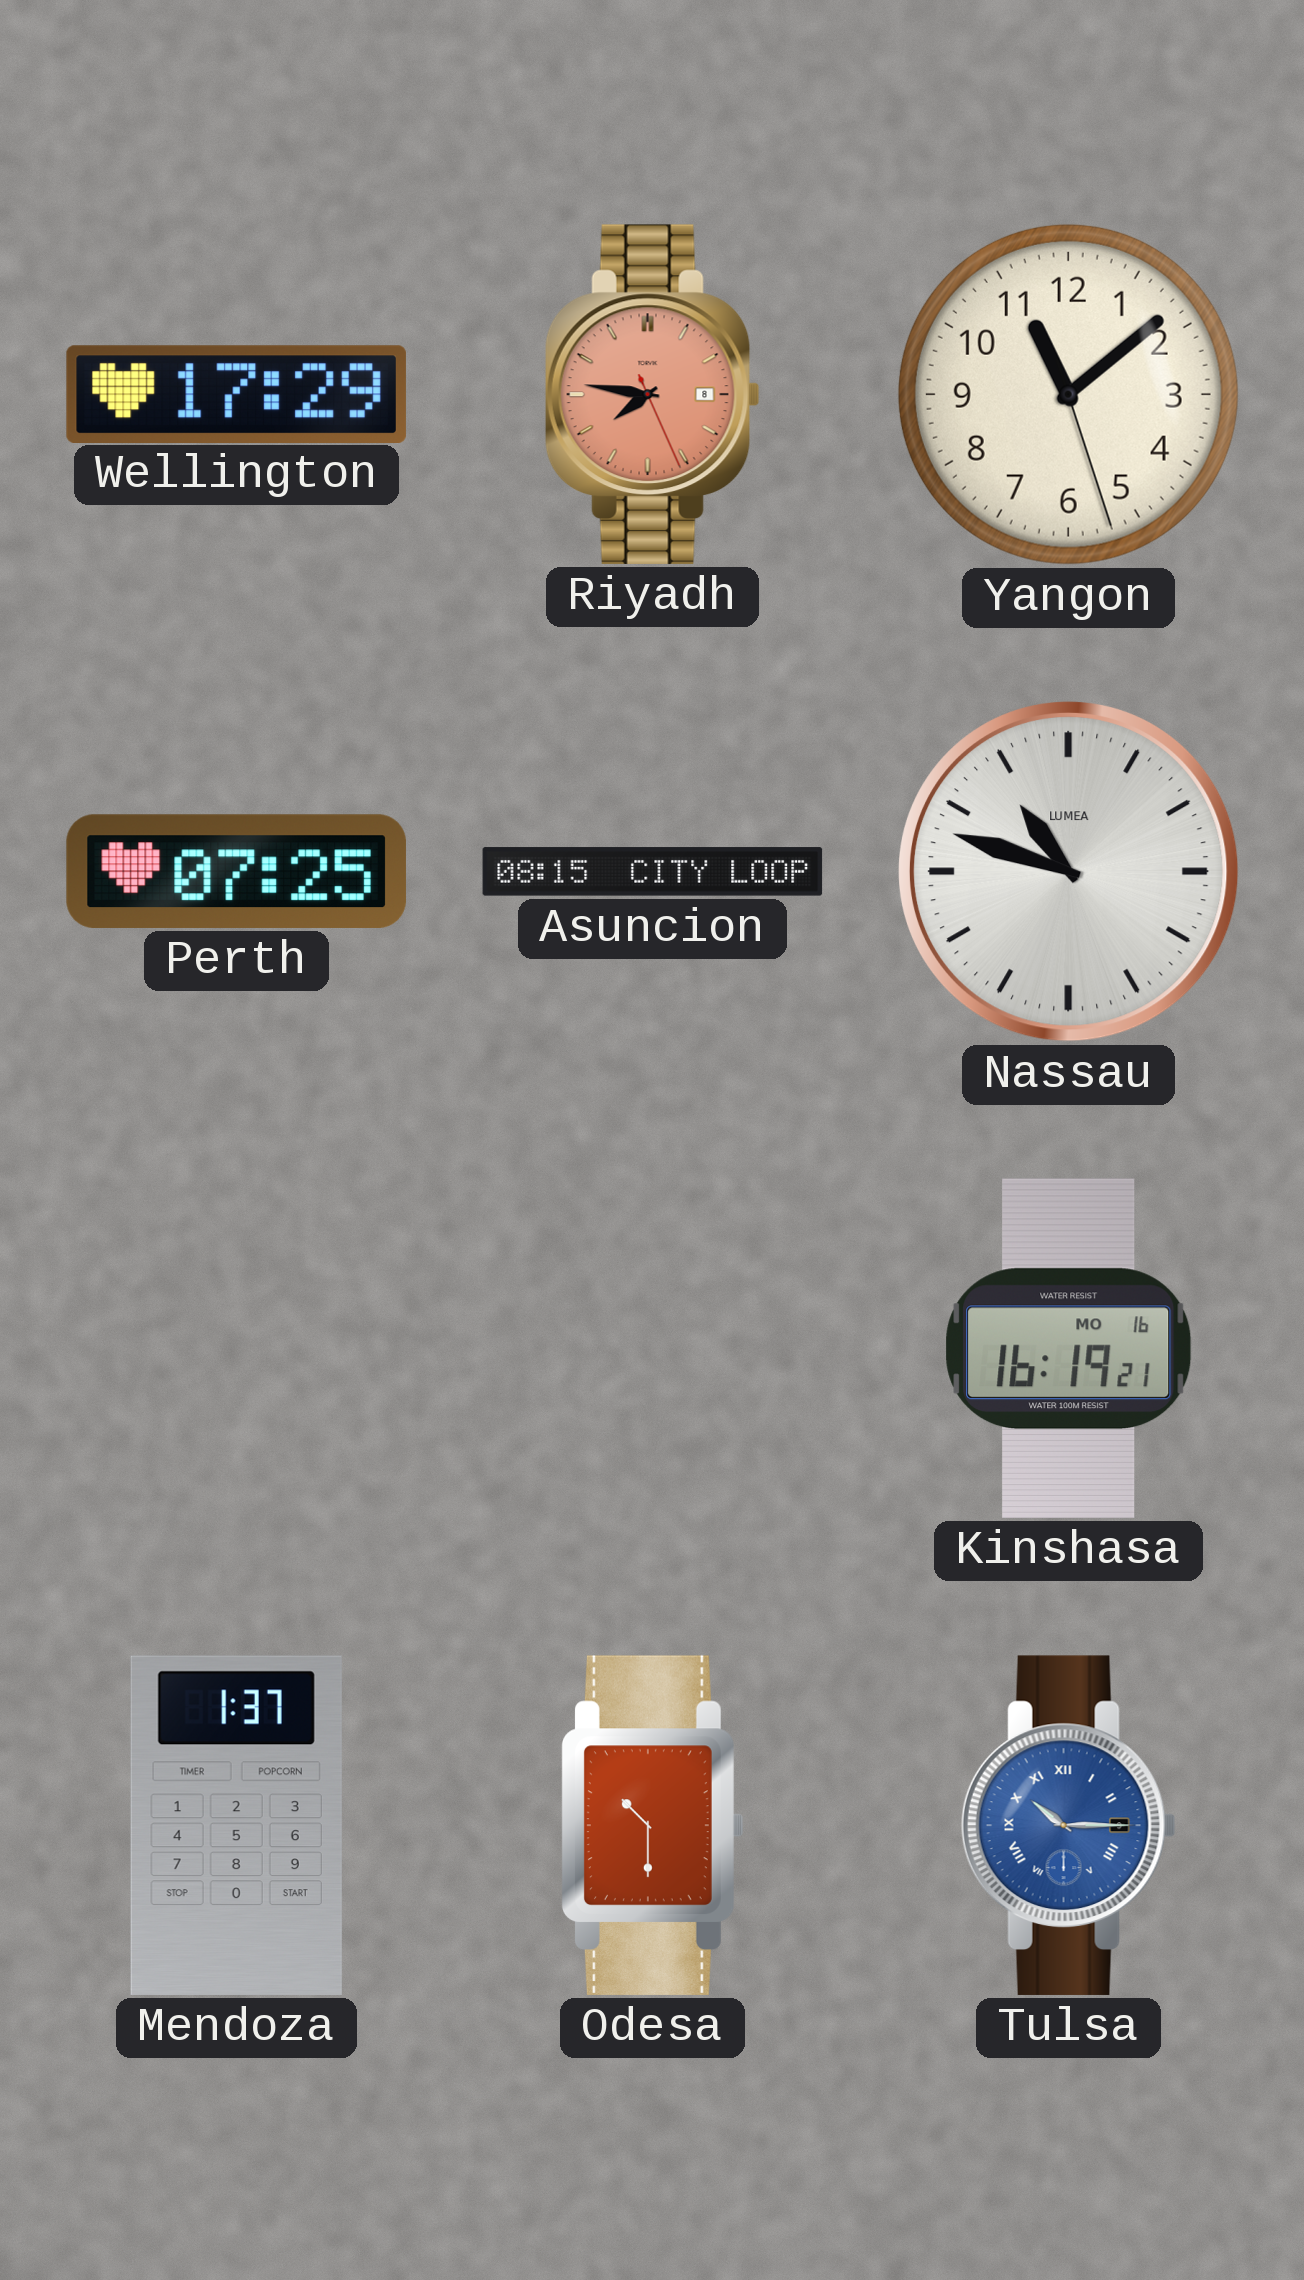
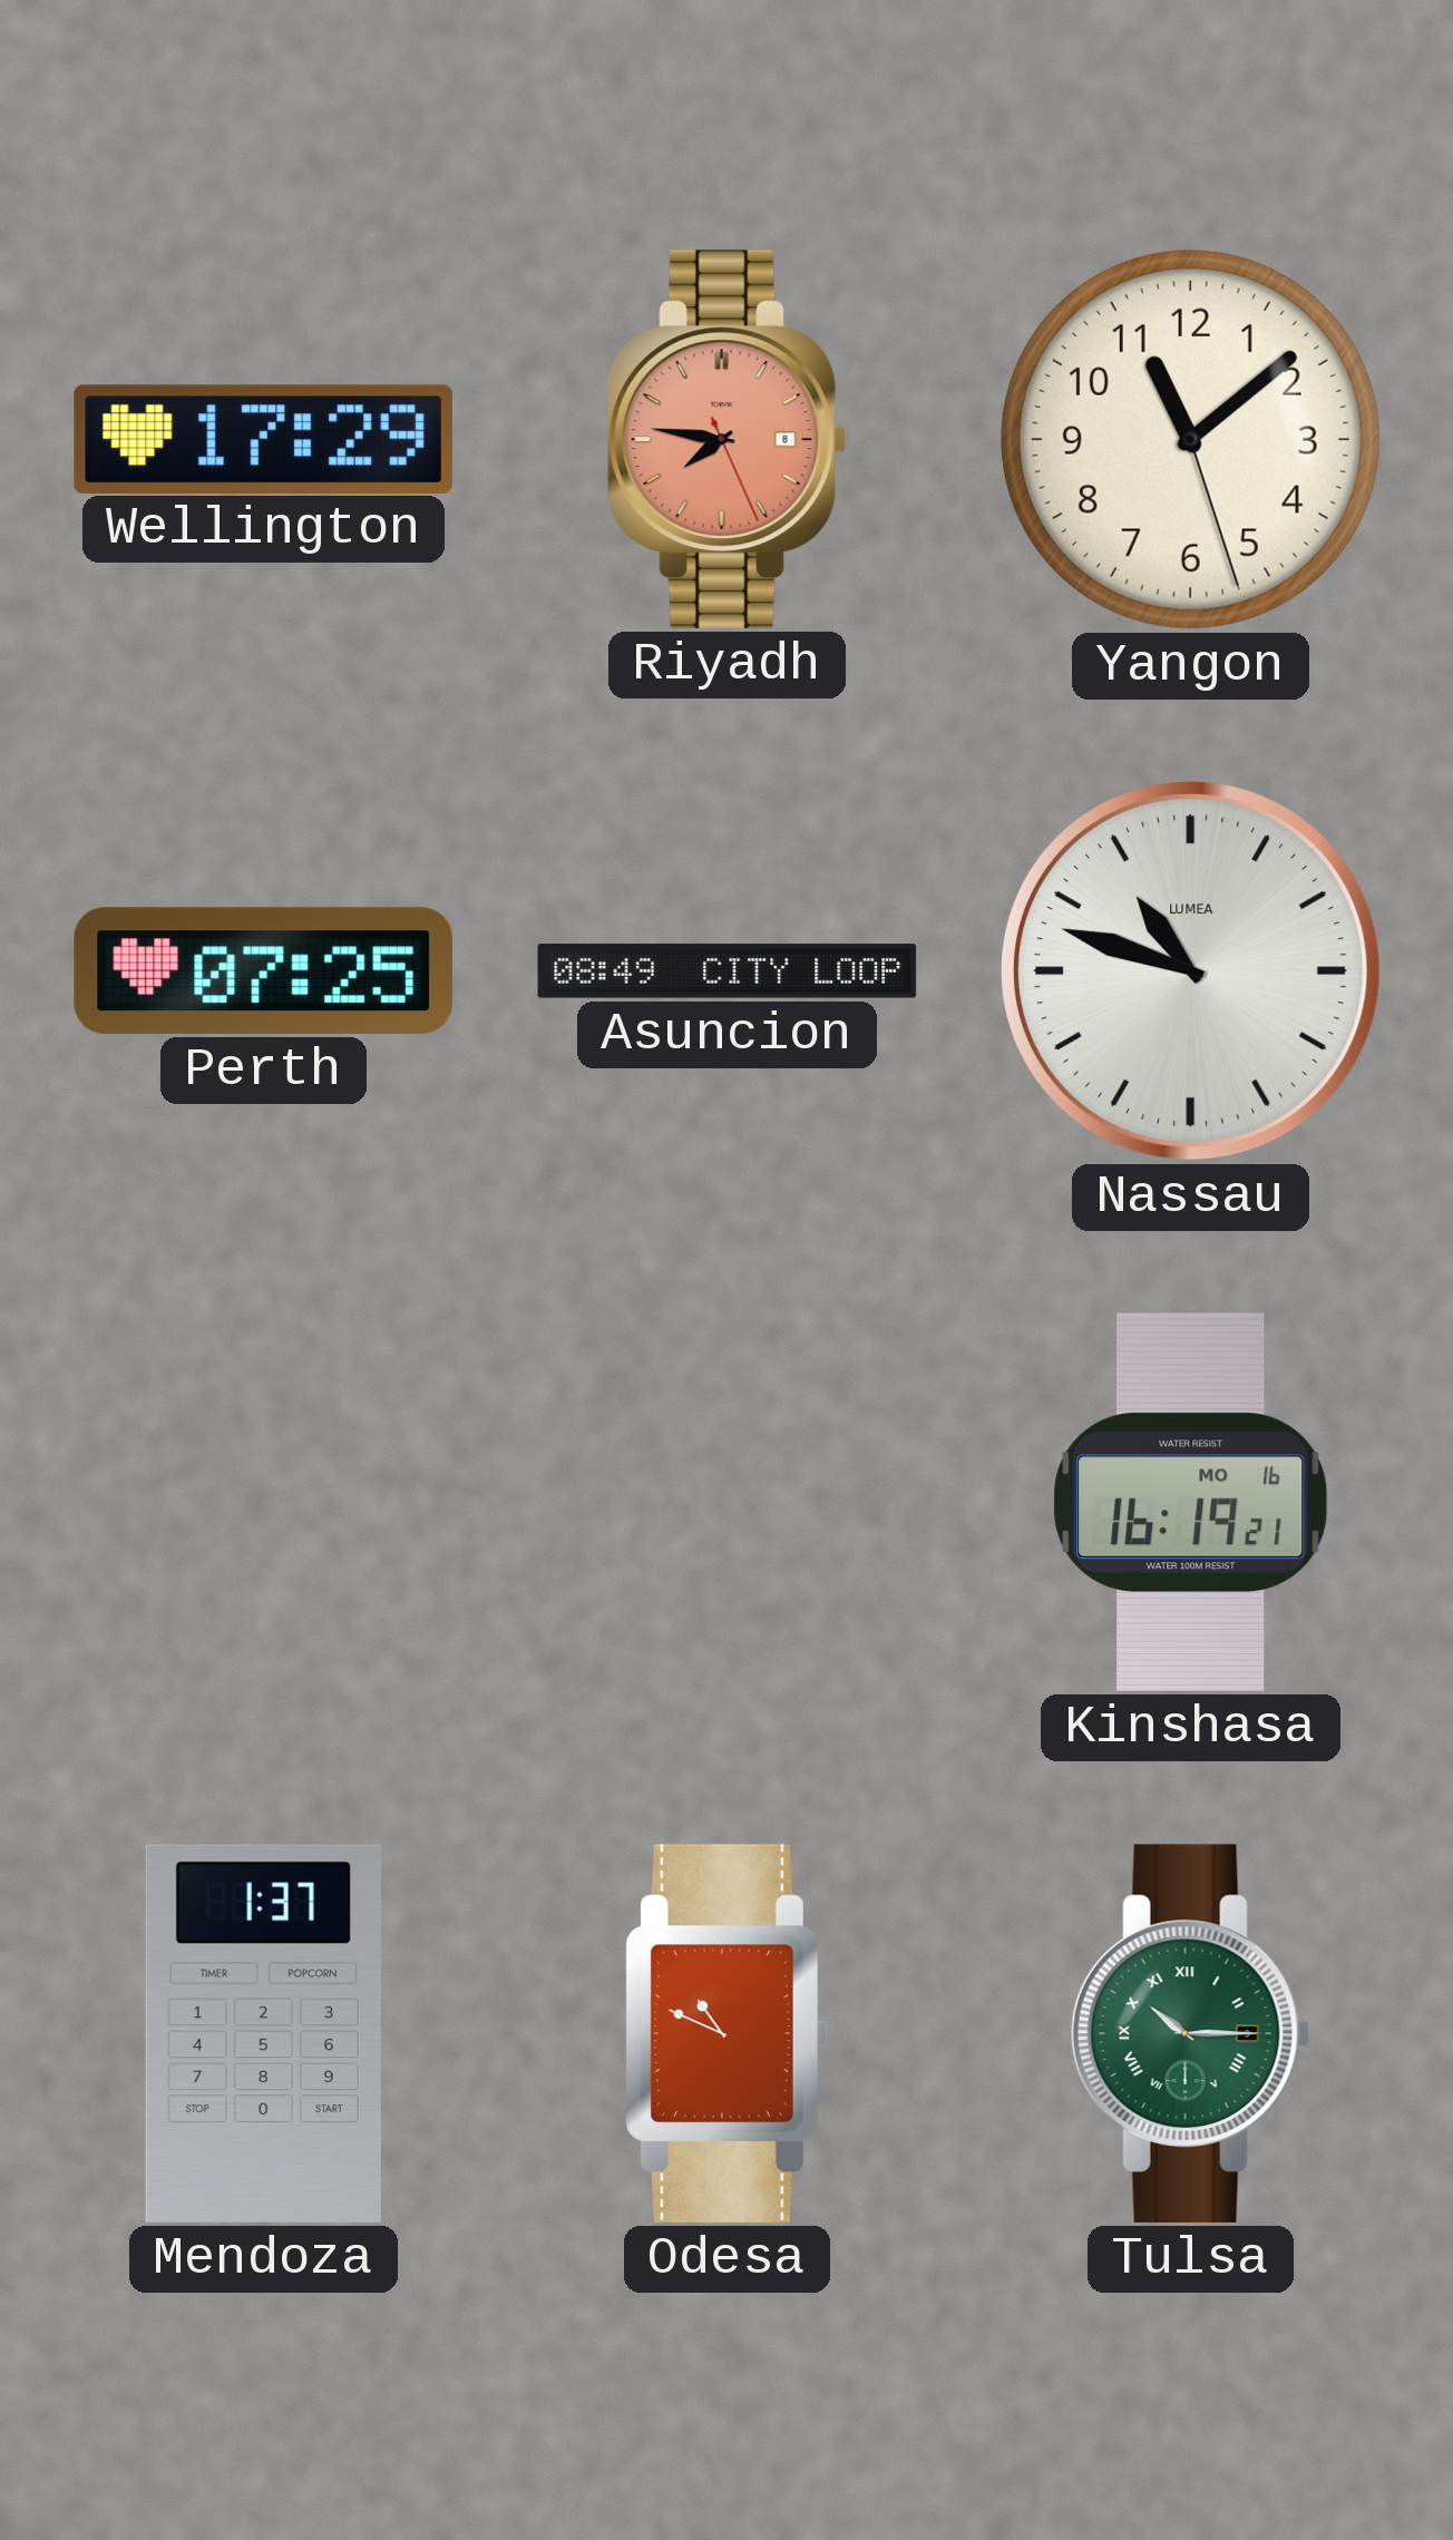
Asuncion: 08:15 -> 08:49
Odesa: 10:30 -> 10:49
Tulsa dial: blue -> green
